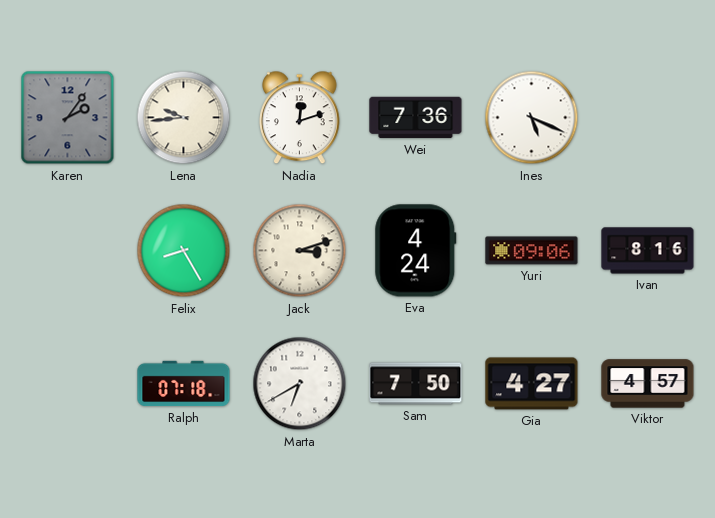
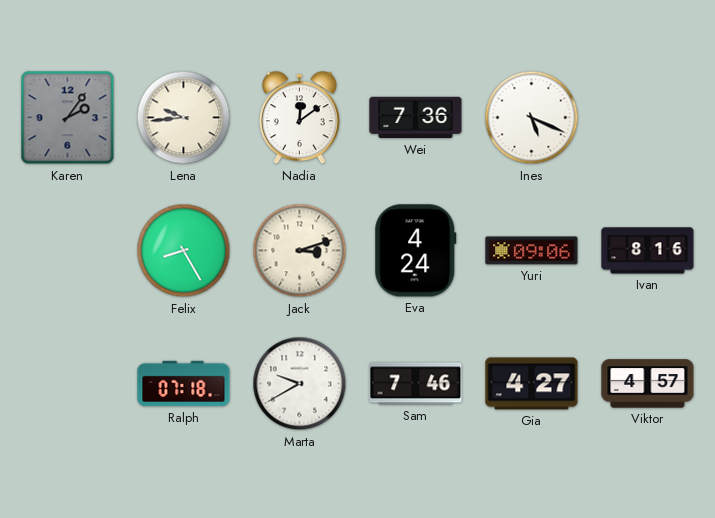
Nadia: 12:12 -> 12:09
Marta: 6:40 -> 9:40
Sam: 7:50 -> 7:46
